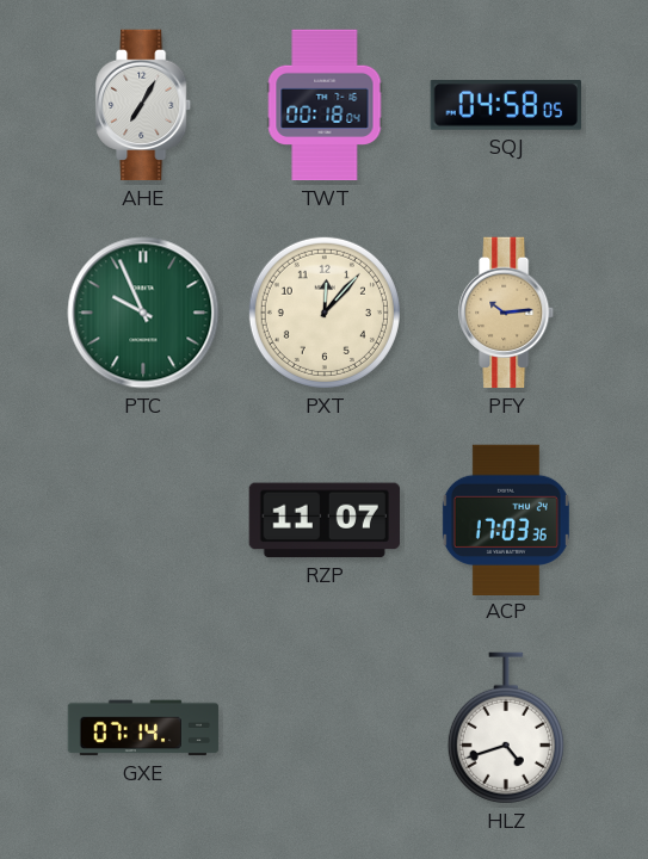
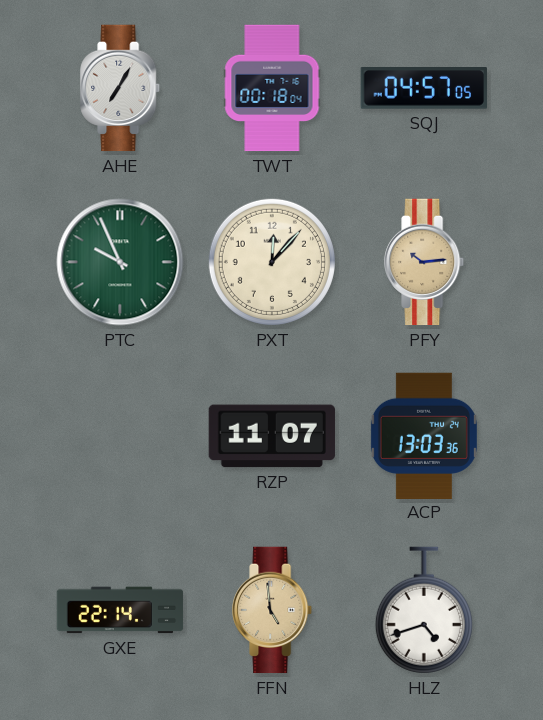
SQJ: 04:58 -> 04:57
ACP: 17:03 -> 13:03
GXE: 07:14 -> 22:14
FFN: none -> 4:59
